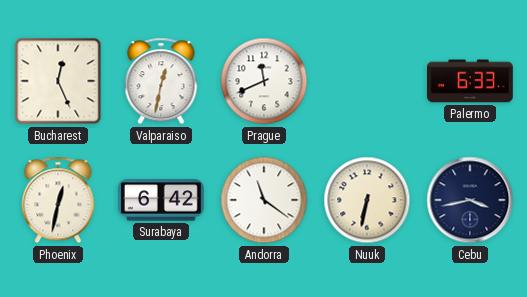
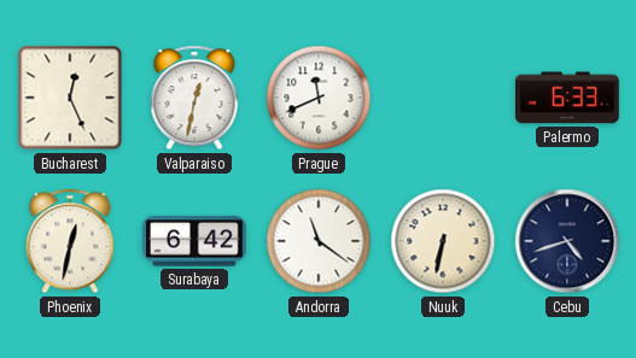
Cebu: 3:43 -> 4:42
